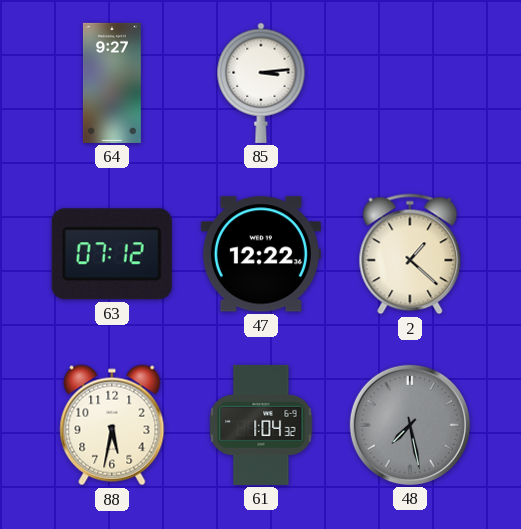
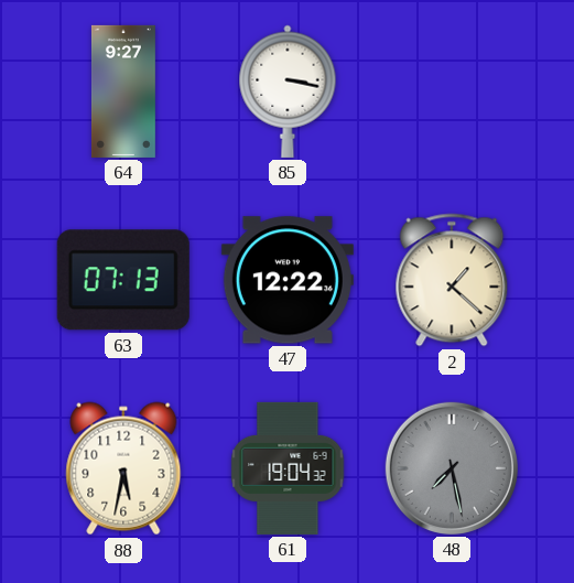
85: 3:14 -> 3:17
63: 07:12 -> 07:13
61: 1:04 -> 19:04
